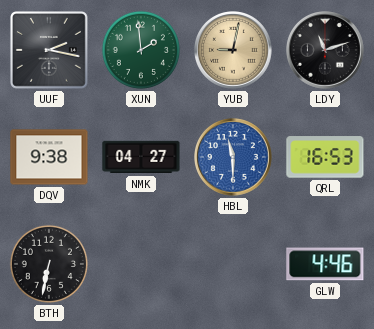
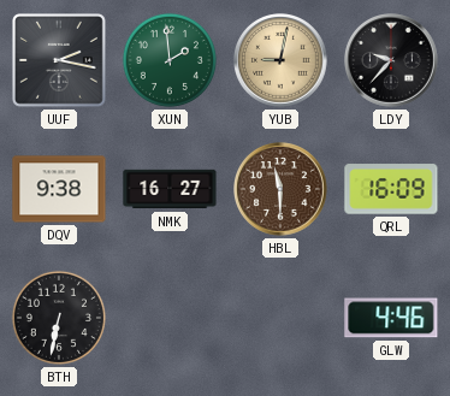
LDY: 11:12 -> 9:37
NMK: 04:27 -> 16:27
HBL dial: blue -> brown
QRL: 16:53 -> 16:09
